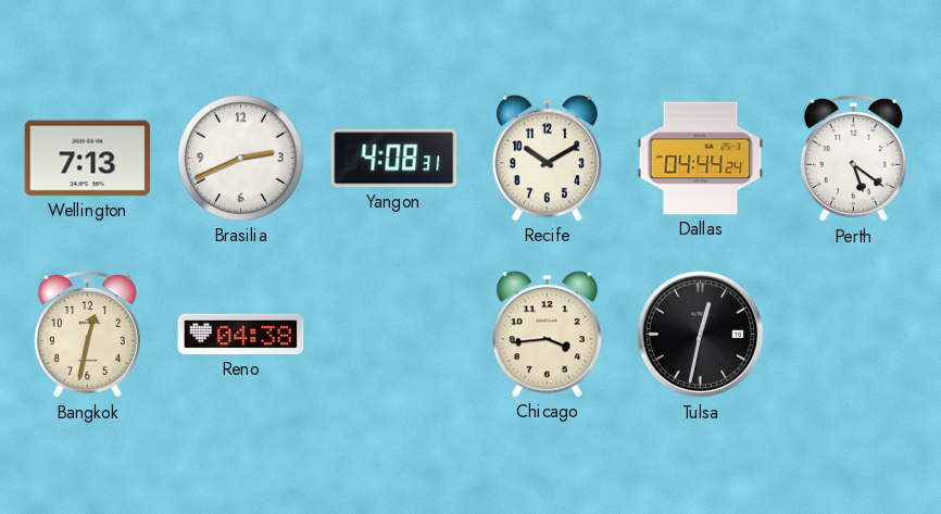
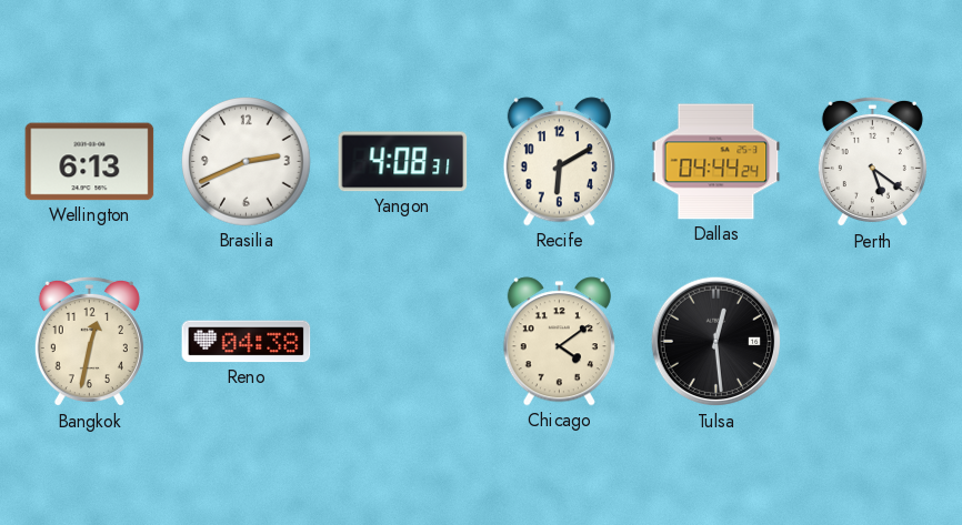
Wellington: 7:13 -> 6:13
Recife: 10:10 -> 6:10
Chicago: 3:44 -> 4:09
Tulsa: 12:32 -> 12:29
